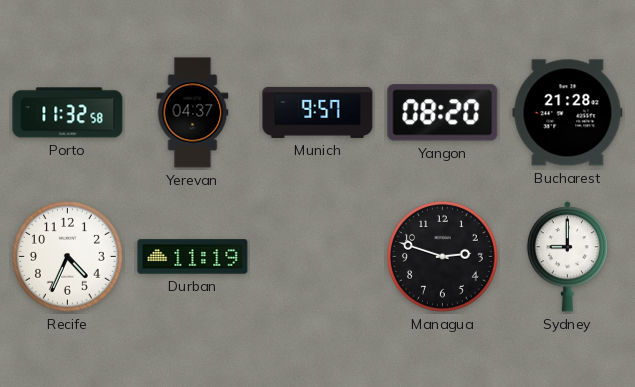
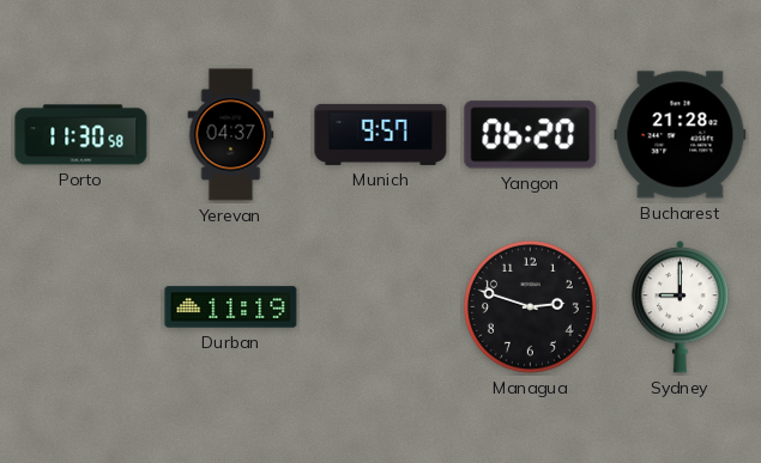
Porto: 11:32 -> 11:30
Yangon: 08:20 -> 06:20
Recife: 4:34 -> none
